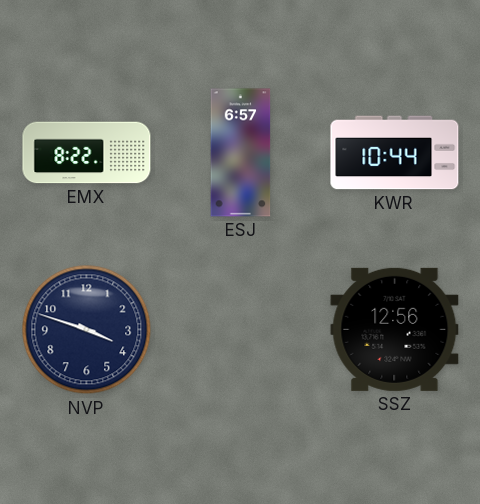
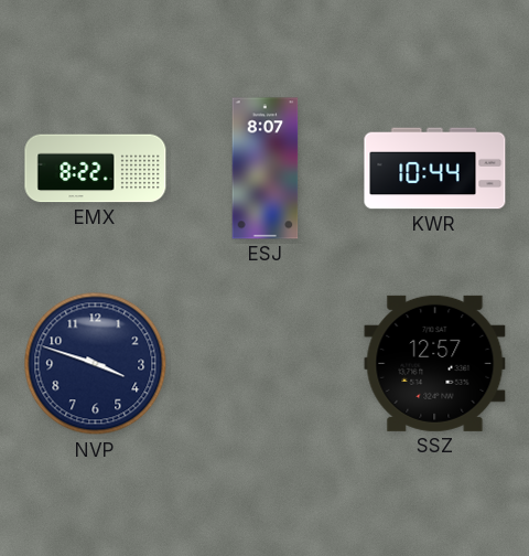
ESJ: 6:57 -> 8:07
SSZ: 12:56 -> 12:57
